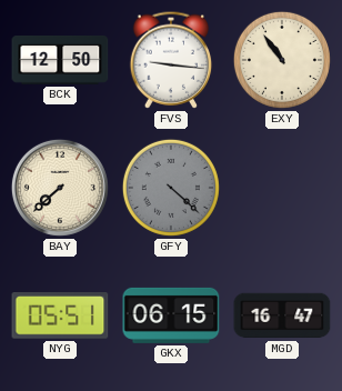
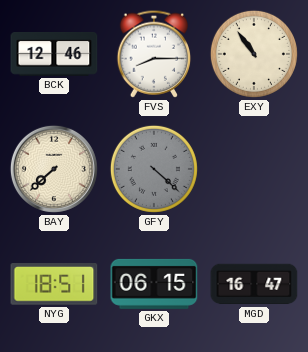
BCK: 12:50 -> 12:46
FVS: 9:16 -> 8:15
NYG: 05:51 -> 18:51
